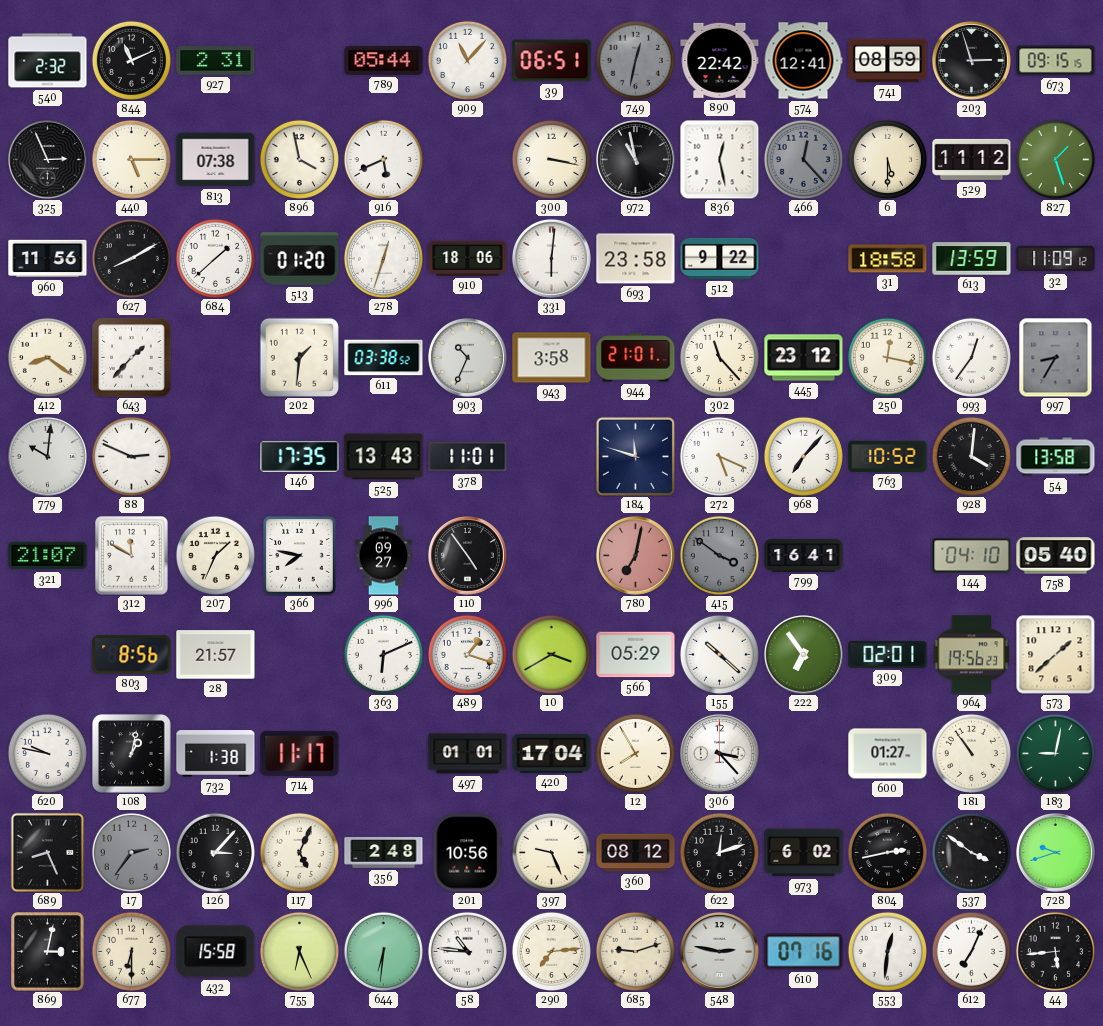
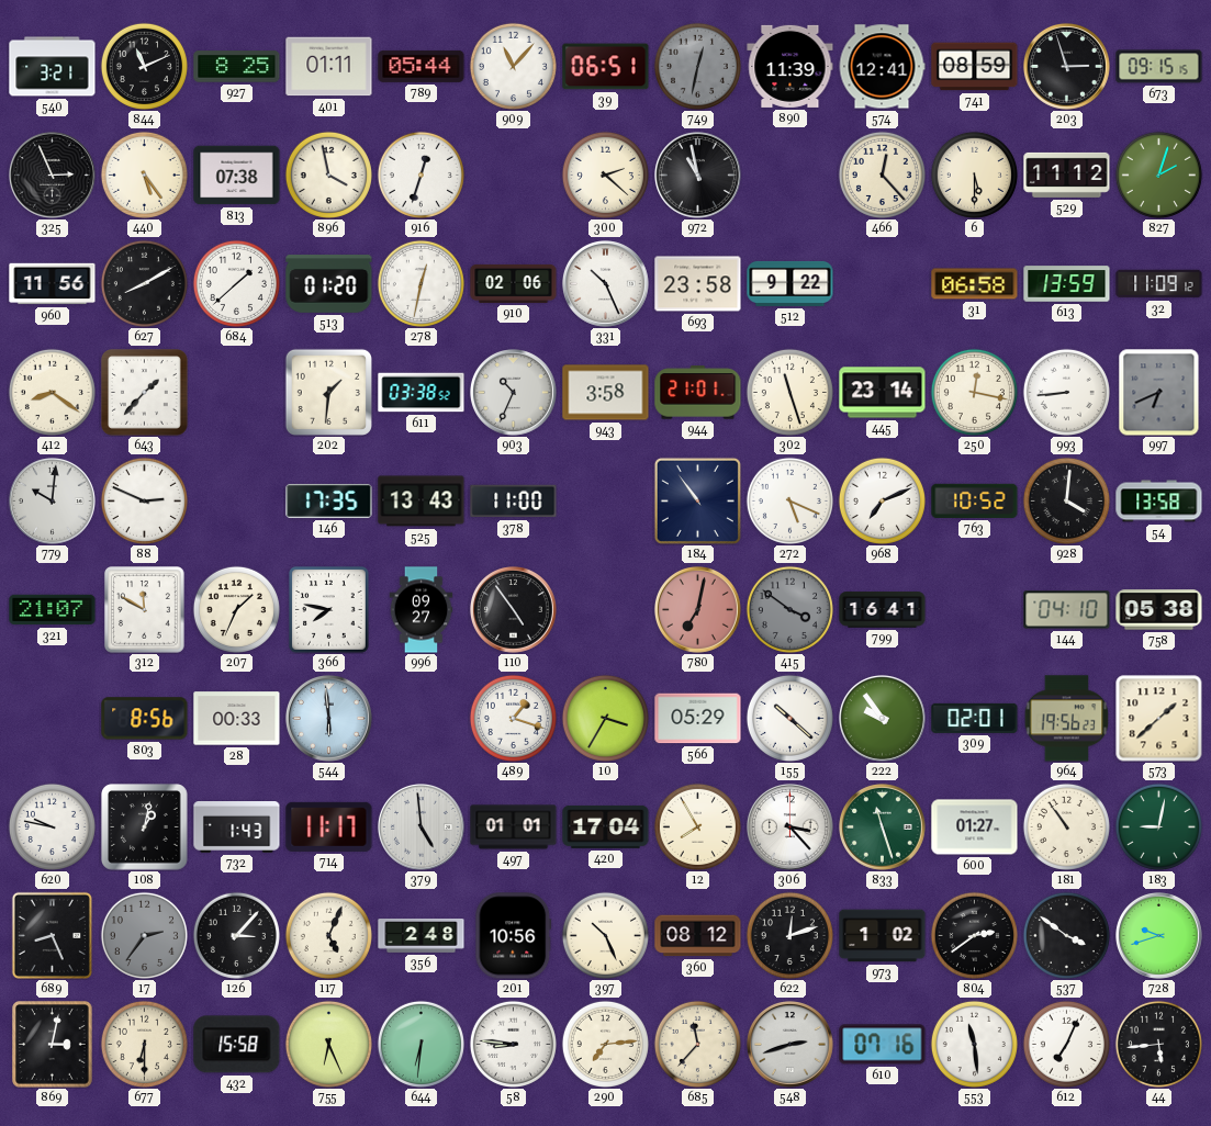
540: 2:32 -> 3:21
927: 2:31 -> 8:25
401: none -> 01:11
890: 22:42 -> 11:39
440: 5:15 -> 5:24
916: 5:41 -> 12:33
300: 3:17 -> 2:22
836: 12:28 -> none
466 dial: grey -> cream
827: 1:27 -> 2:03
278: 12:33 -> 12:32
910: 18:06 -> 02:06
331: 6:01 -> 10:26
31: 18:58 -> 06:58
302: 11:23 -> 11:27
445: 23:12 -> 23:14
993: 12:36 -> 8:44
997: 8:35 -> 6:41
378: 11:01 -> 11:00
184: 11:48 -> 10:54
968: 7:07 -> 7:11
758: 05:40 -> 05:38
28: 21:57 -> 00:33
544: none -> 5:59
363: 6:11 -> none
10: 3:40 -> 3:35
222: 6:54 -> 9:54
732: 1:38 -> 1:43
379: none -> 4:59
833: none -> 11:27
397: 9:26 -> 10:26
973: 6:02 -> 1:02
804: 2:43 -> 2:39
58: 10:46 -> 8:46
685: 9:12 -> 11:37
548: 2:47 -> 2:42
553: 12:31 -> 11:29
